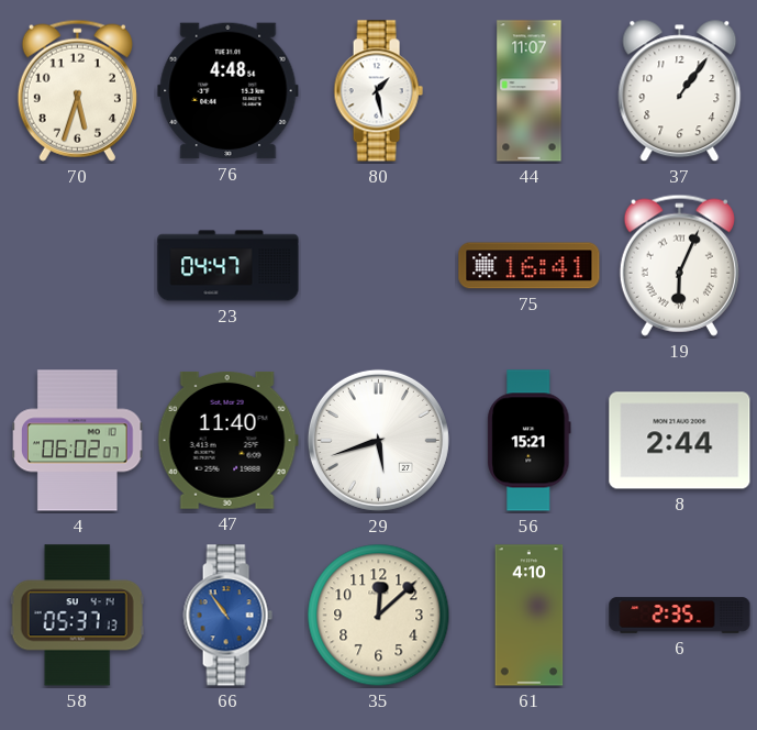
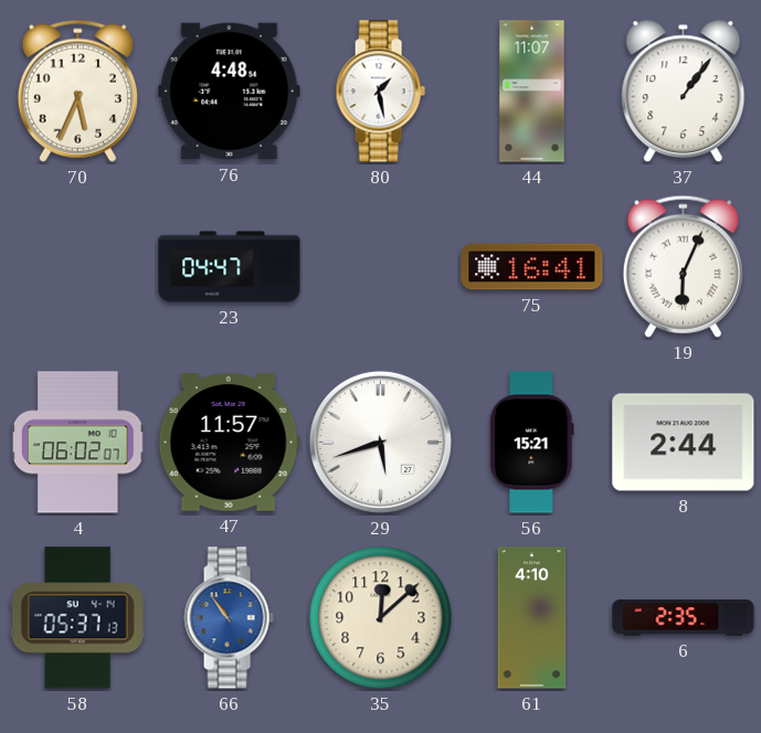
70: 5:33 -> 5:34
47: 11:40 -> 11:57
